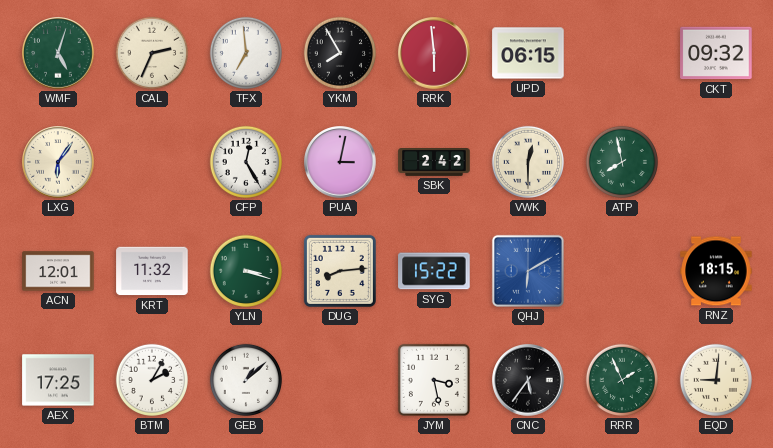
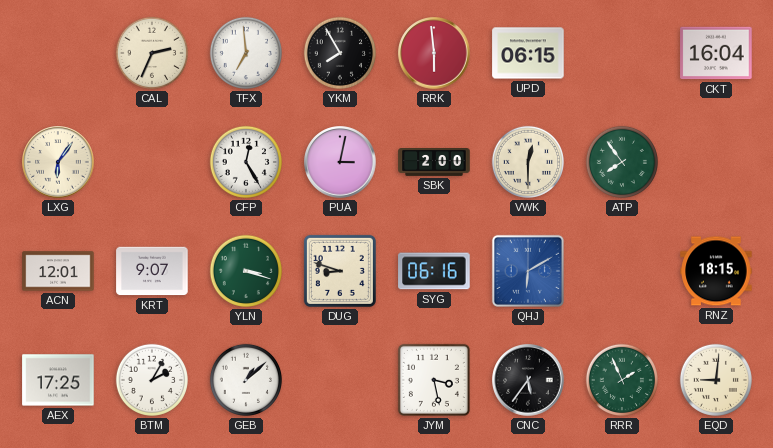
WMF: 5:03 -> none
CKT: 09:32 -> 16:04
SBK: 2:42 -> 2:00
ATP: 7:58 -> 7:54
KRT: 11:32 -> 9:07
DUG: 8:14 -> 8:48
SYG: 15:22 -> 06:16
